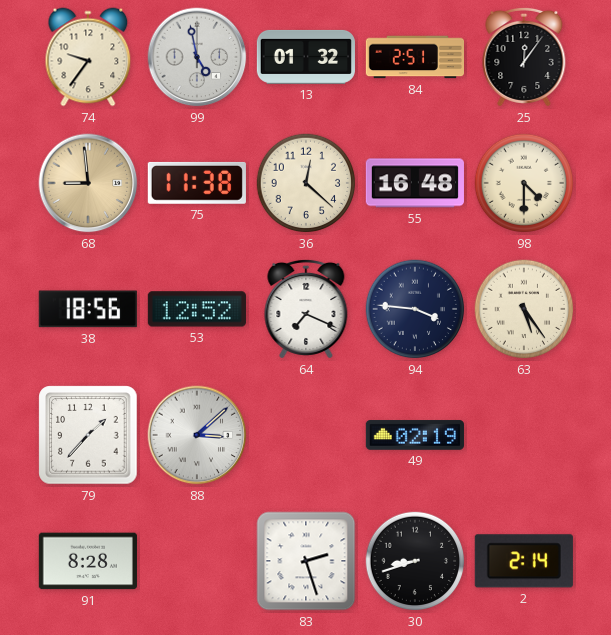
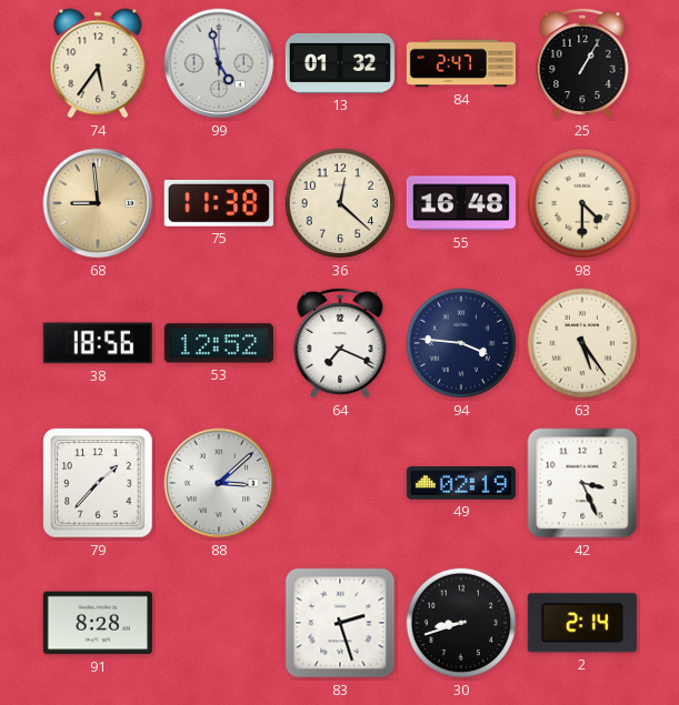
74: 9:36 -> 5:36
84: 2:51 -> 2:47
25: 12:06 -> 1:05
42: none -> 3:26
